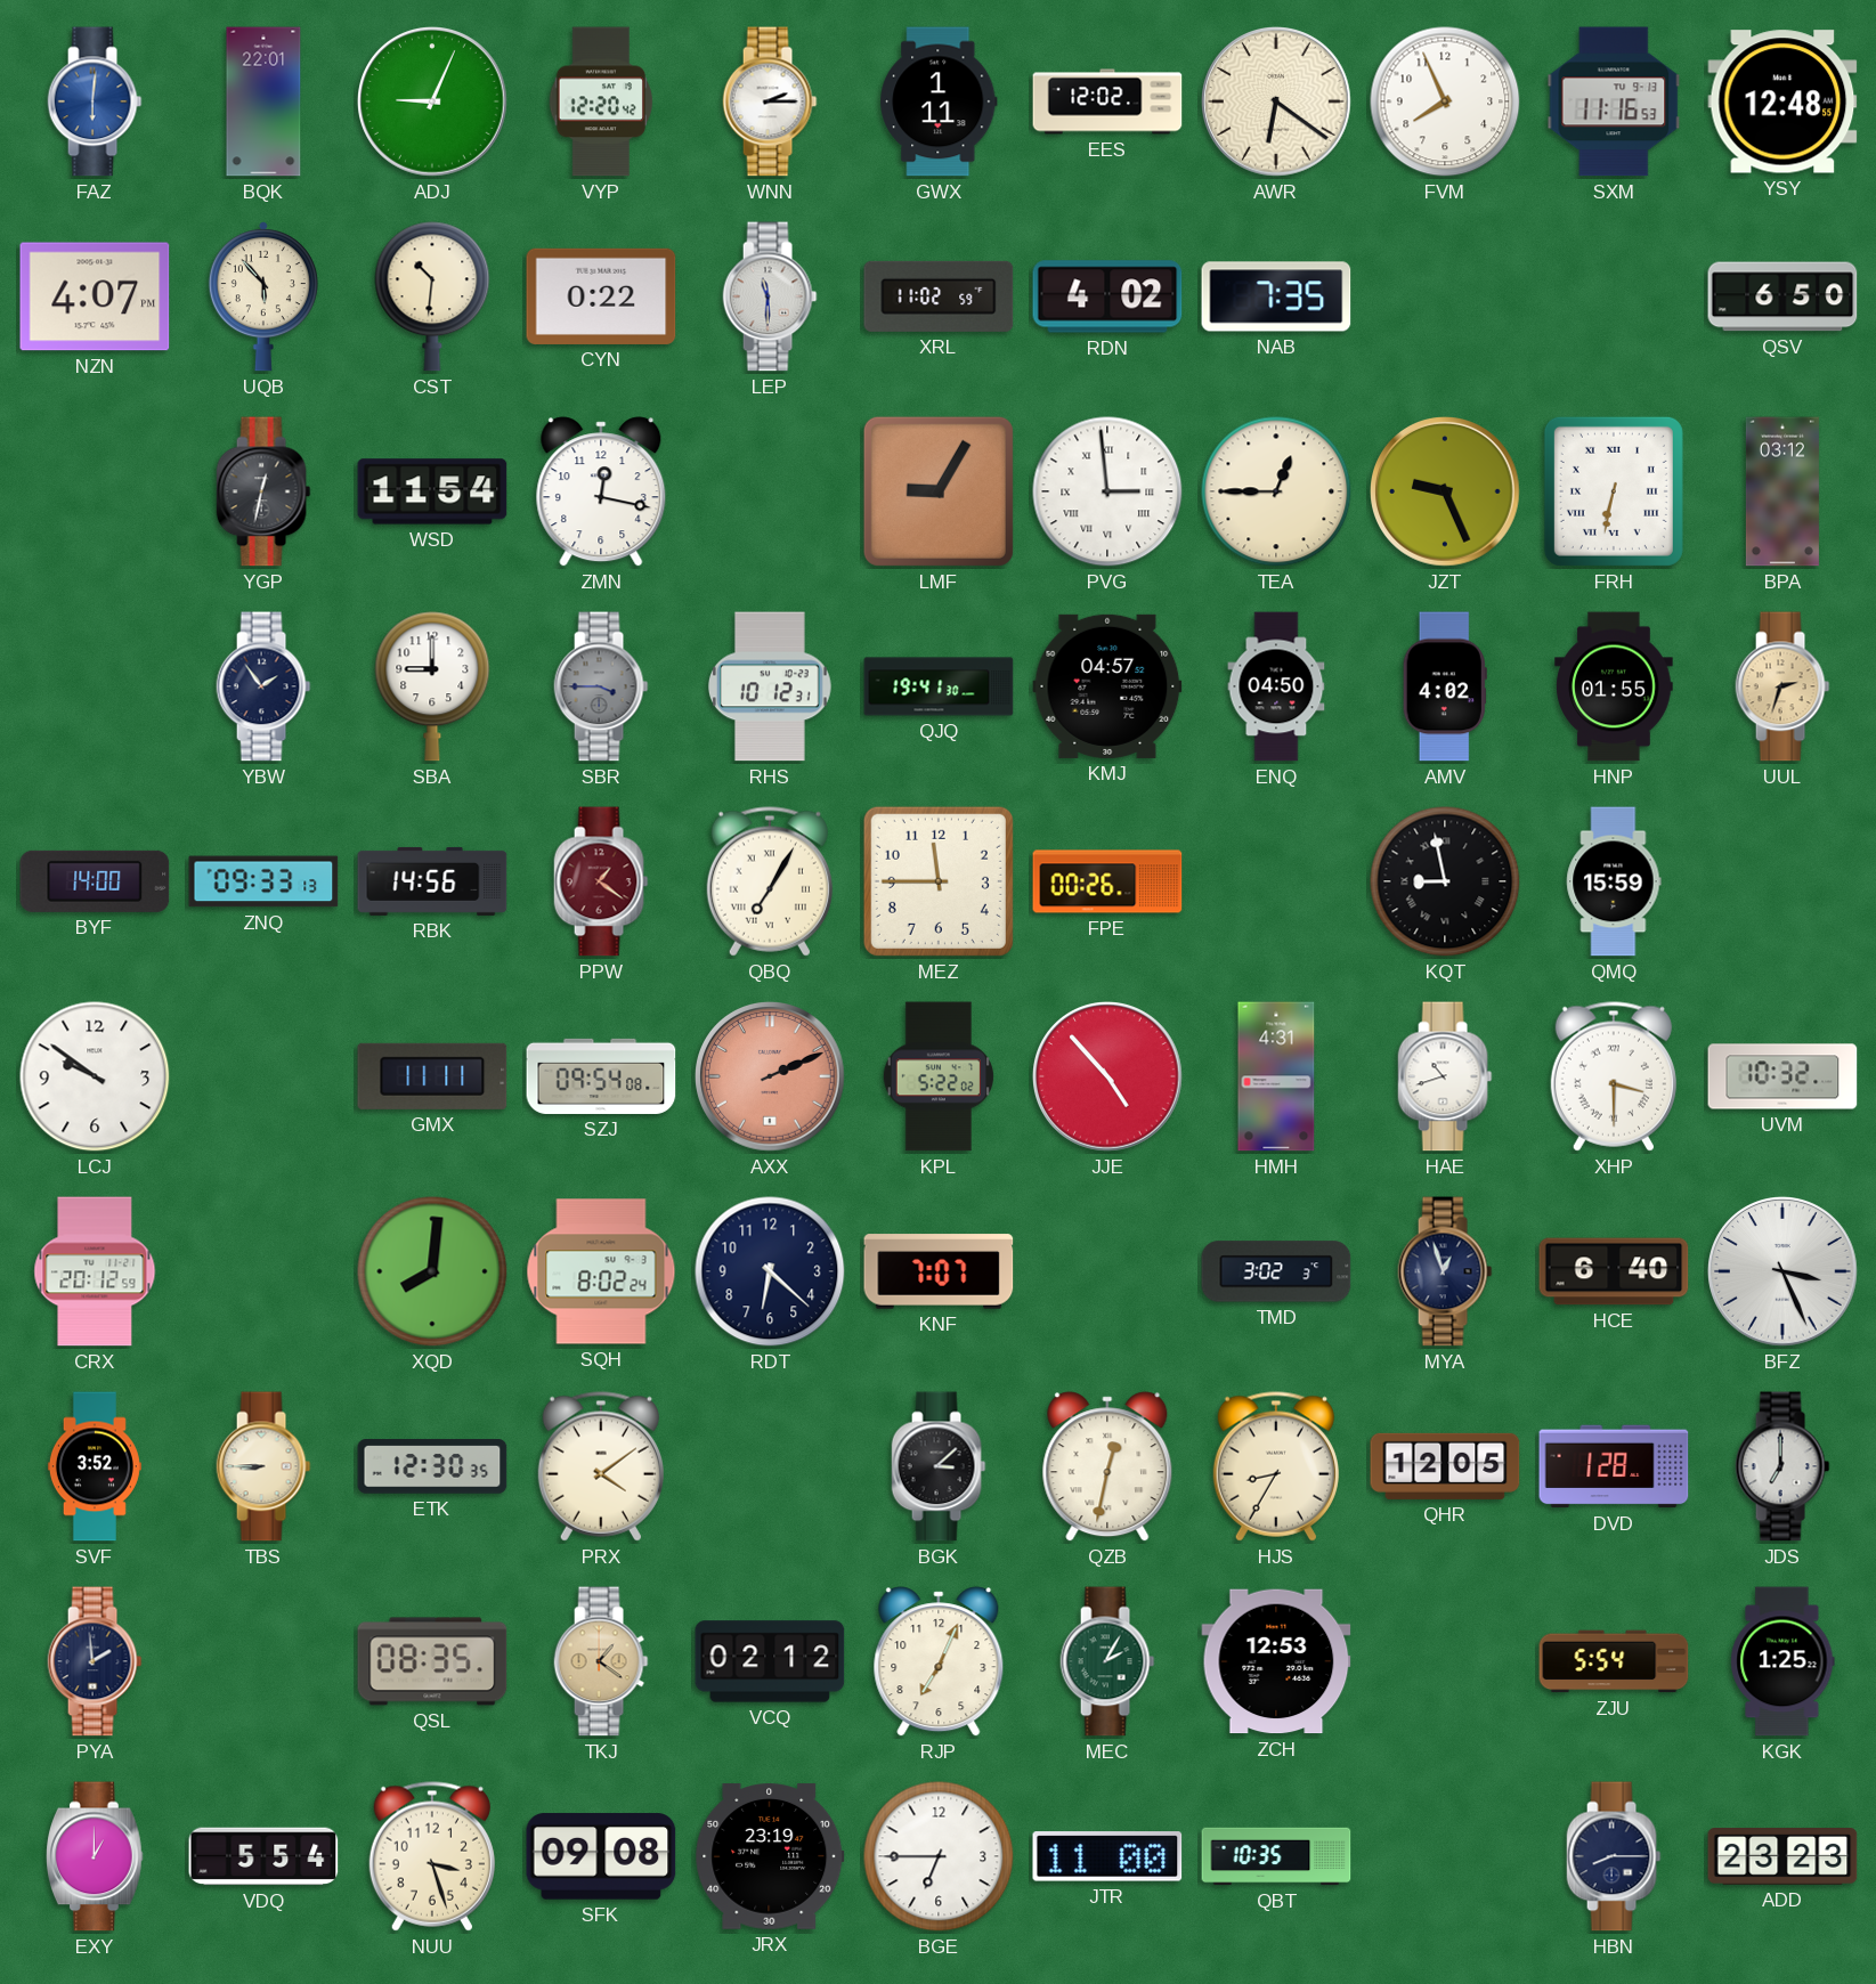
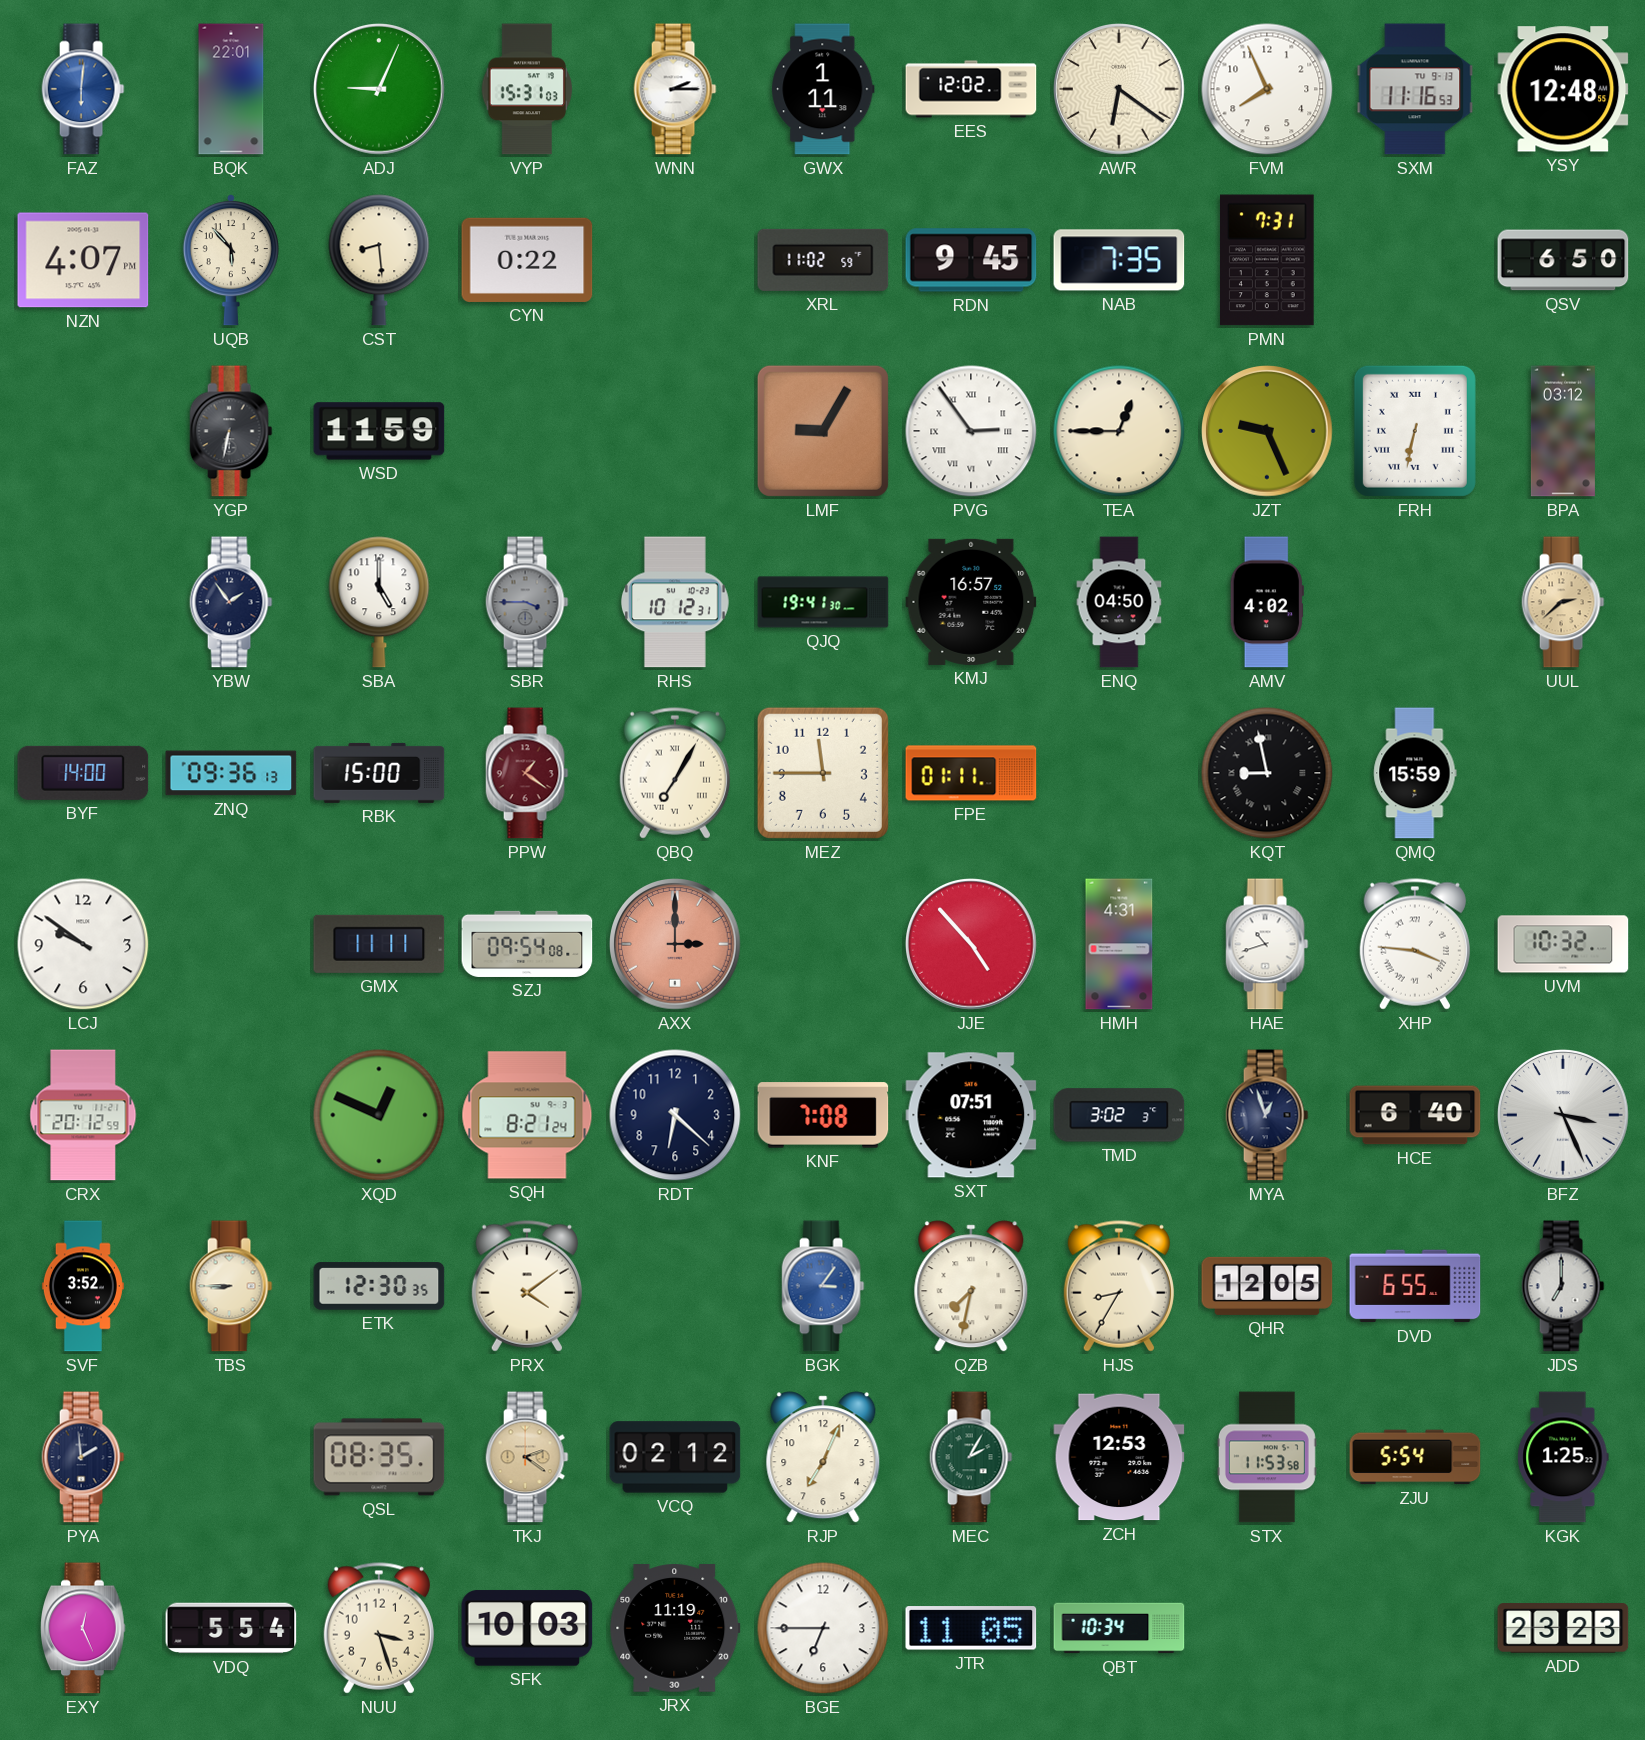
VYP: 12:20 -> 15:31
CST: 10:31 -> 8:29
LEP: 11:30 -> none
RDN: 4:02 -> 9:45
PMN: none -> 7:31
YGP: 12:32 -> 6:32
WSD: 11:54 -> 11:59
ZMN: 12:17 -> none
PVG: 2:59 -> 2:54
SBA: 9:00 -> 5:00
KMJ: 04:57 -> 16:57
HNP: 01:55 -> none
UUL: 2:33 -> 2:38
ZNQ: 09:33 -> 09:36
RBK: 14:56 -> 15:00
FPE: 00:26 -> 01:11
AXX: 2:11 -> 3:00
KPL: 5:22 -> none
XHP: 3:30 -> 3:46
XQD: 8:01 -> 12:49
SQH: 8:02 -> 8:21
KNF: 7:07 -> 7:08
SXT: none -> 07:51
BGK: 3:08 -> 3:06
BGK dial: black -> blue
QZB: 12:32 -> 7:32
DVD: 1:28 -> 6:55
TKJ: 1:21 -> 2:21
STX: none -> 11:53
EXY: 1:00 -> 12:26
SFK: 09:08 -> 10:03
JRX: 23:19 -> 11:19
JTR: 11:00 -> 11:05
QBT: 10:35 -> 10:34
HBN: 8:15 -> none
